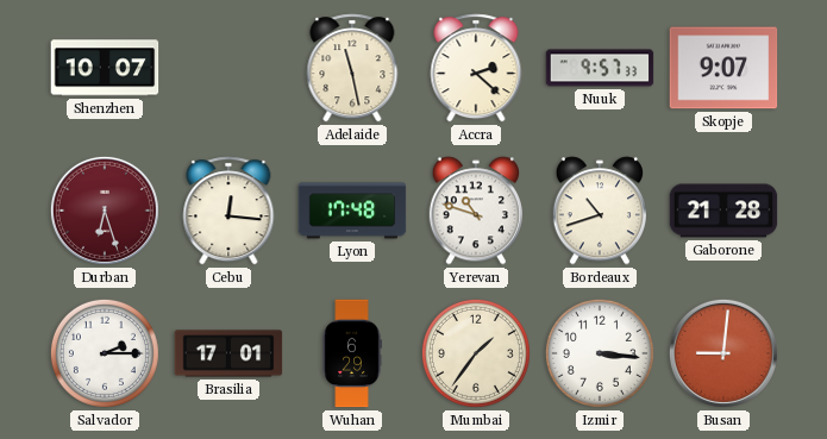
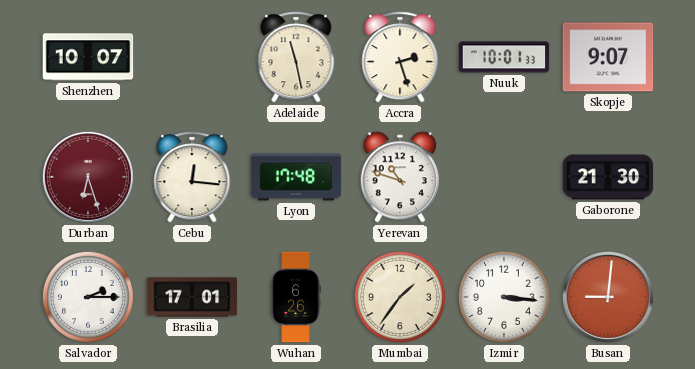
Accra: 2:22 -> 2:27
Nuuk: 9:57 -> 10:01
Bordeaux: 10:42 -> none
Gaborone: 21:28 -> 21:30
Wuhan: 6:29 -> 6:26
